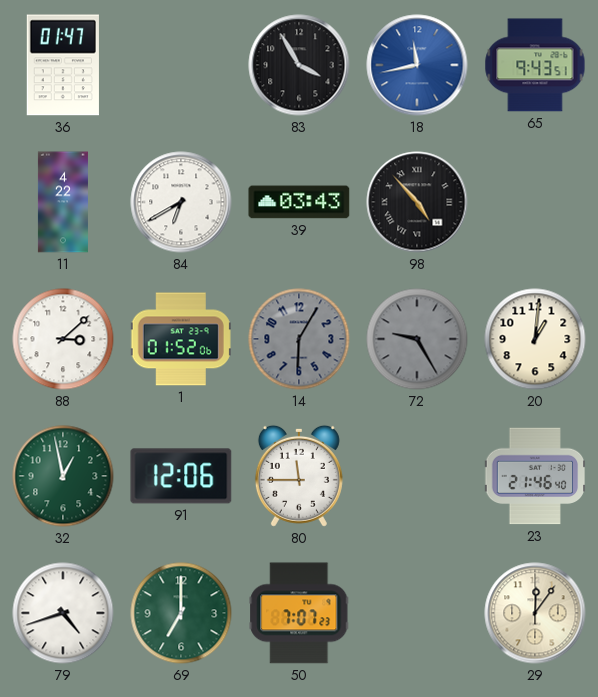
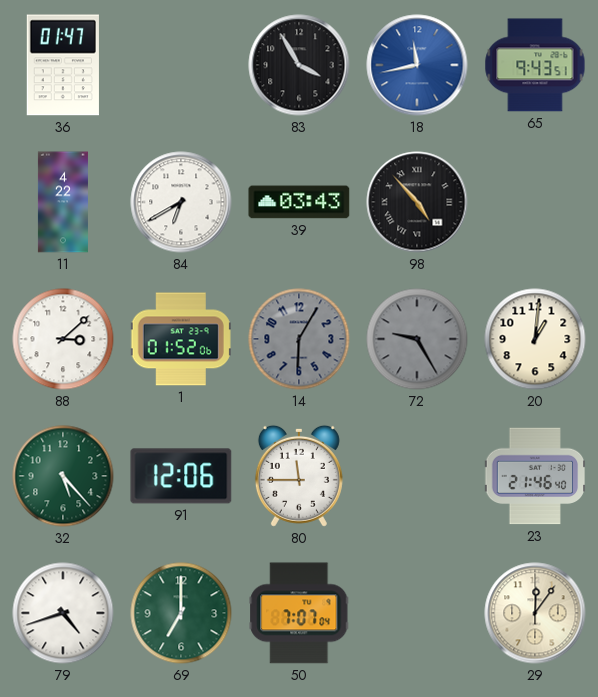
32: 12:58 -> 5:23
50: 7:07:23 -> 7:07:04
